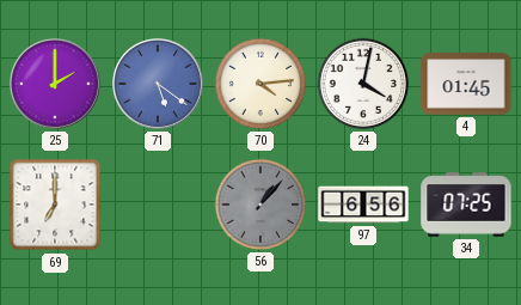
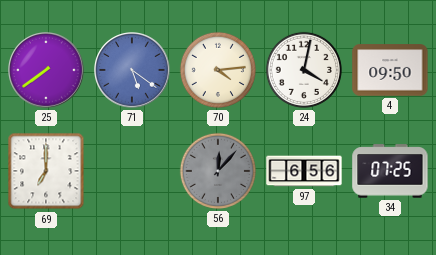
25: 2:00 -> 7:39
4: 01:45 -> 09:50
56: 1:07 -> 12:07
